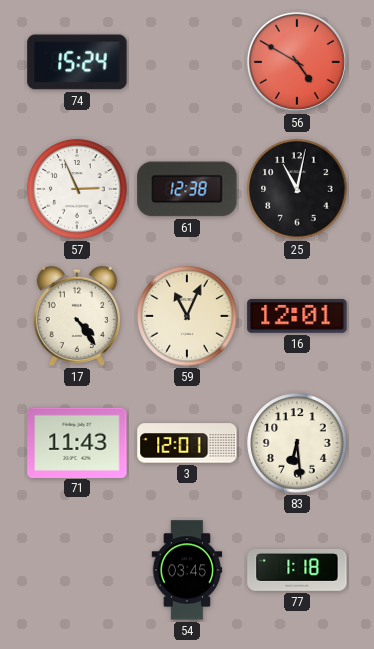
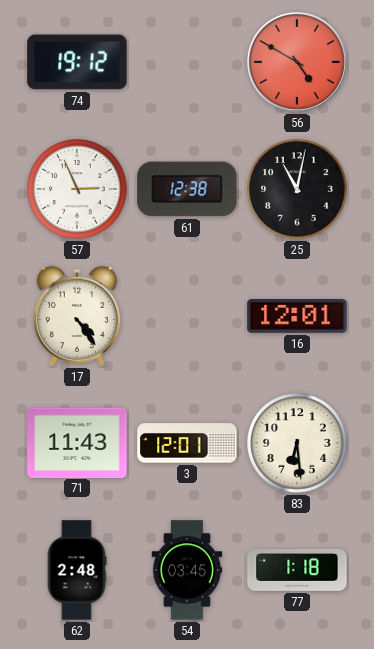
74: 15:24 -> 19:12
59: 11:04 -> none
62: none -> 2:48
